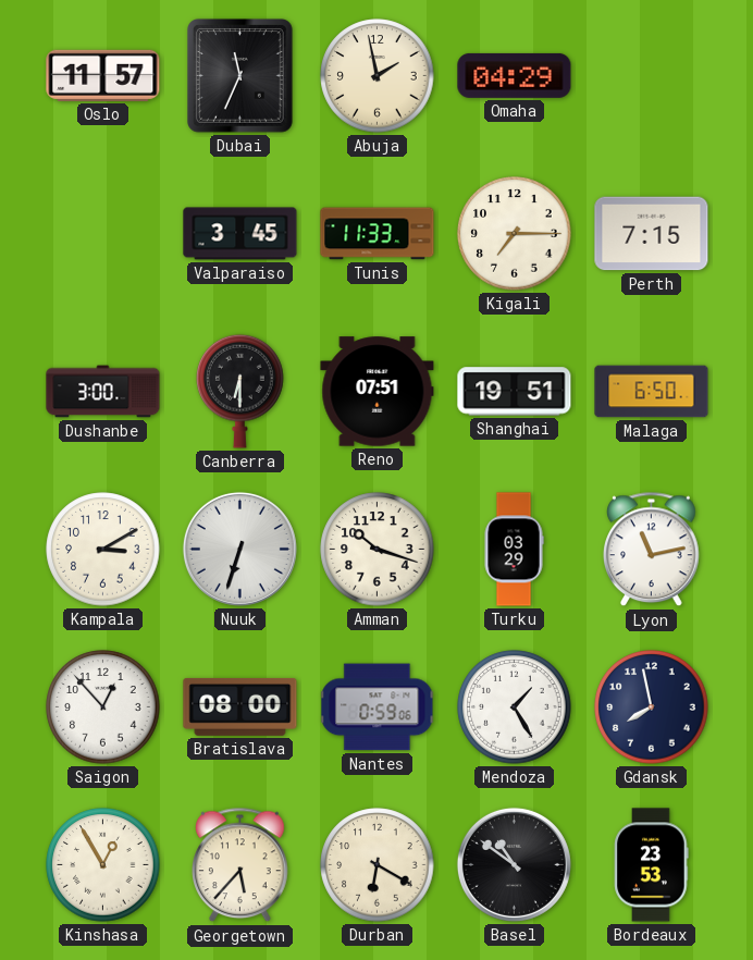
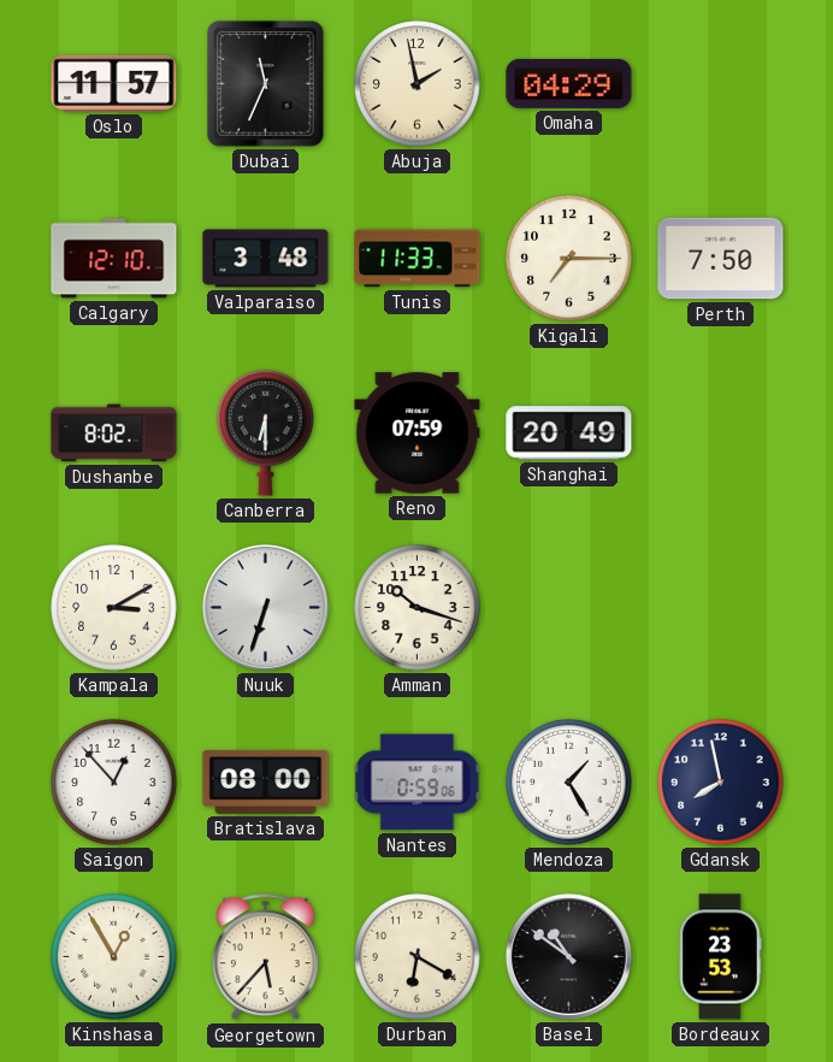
Calgary: none -> 12:10
Valparaiso: 3:45 -> 3:48
Perth: 7:15 -> 7:50
Dushanbe: 3:00 -> 8:02
Reno: 07:51 -> 07:59
Shanghai: 19:51 -> 20:49
Malaga: 6:50 -> none
Turku: 03:29 -> none
Lyon: 11:13 -> none
